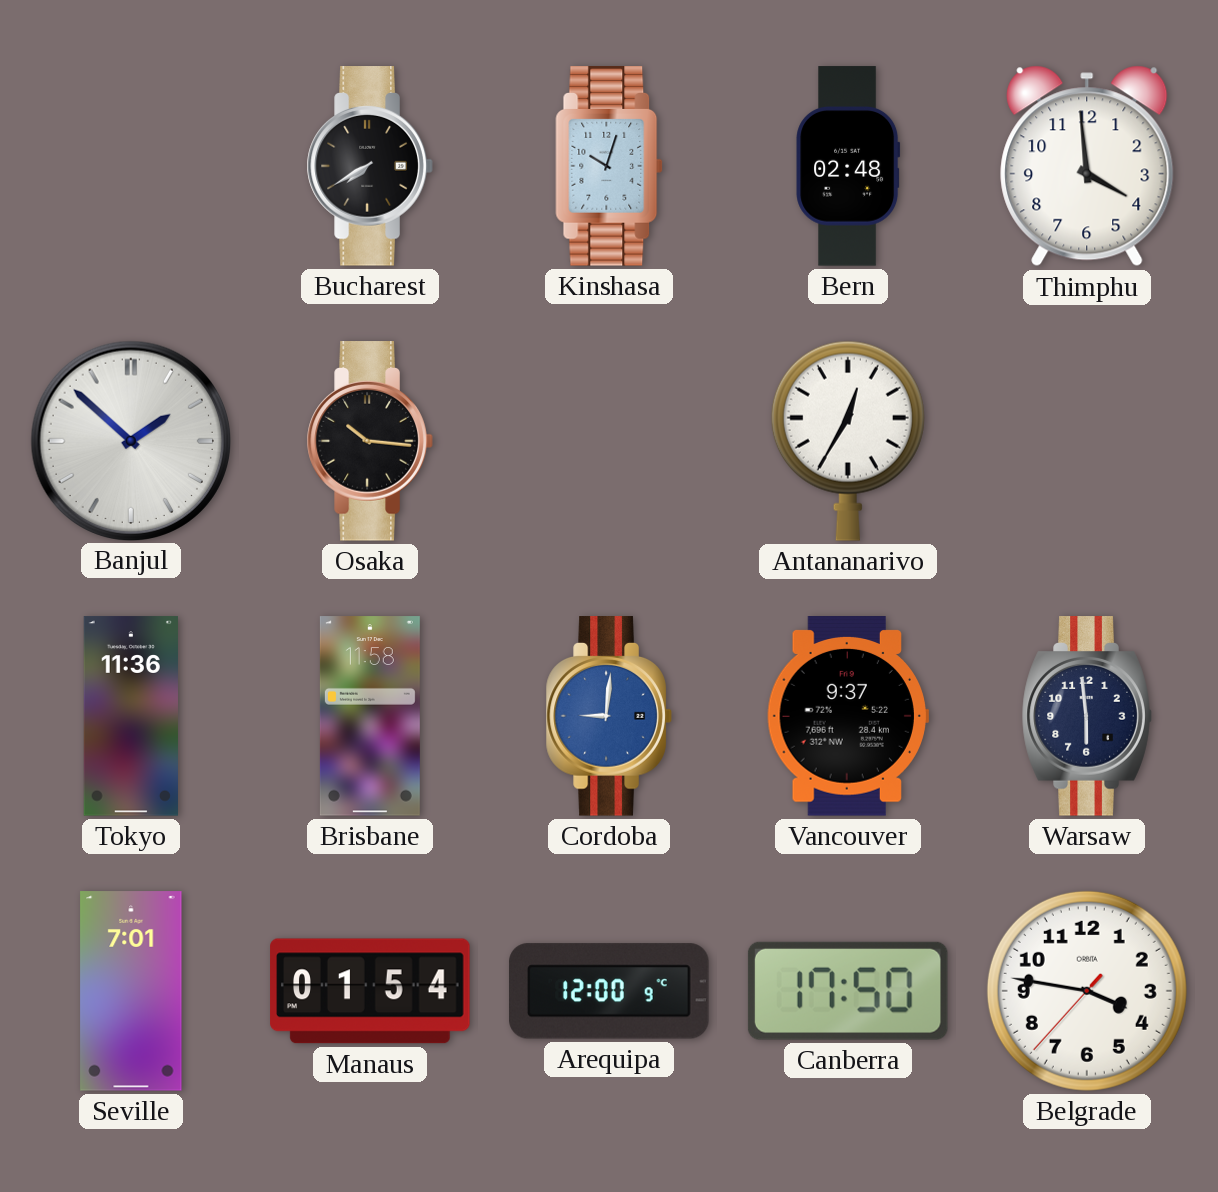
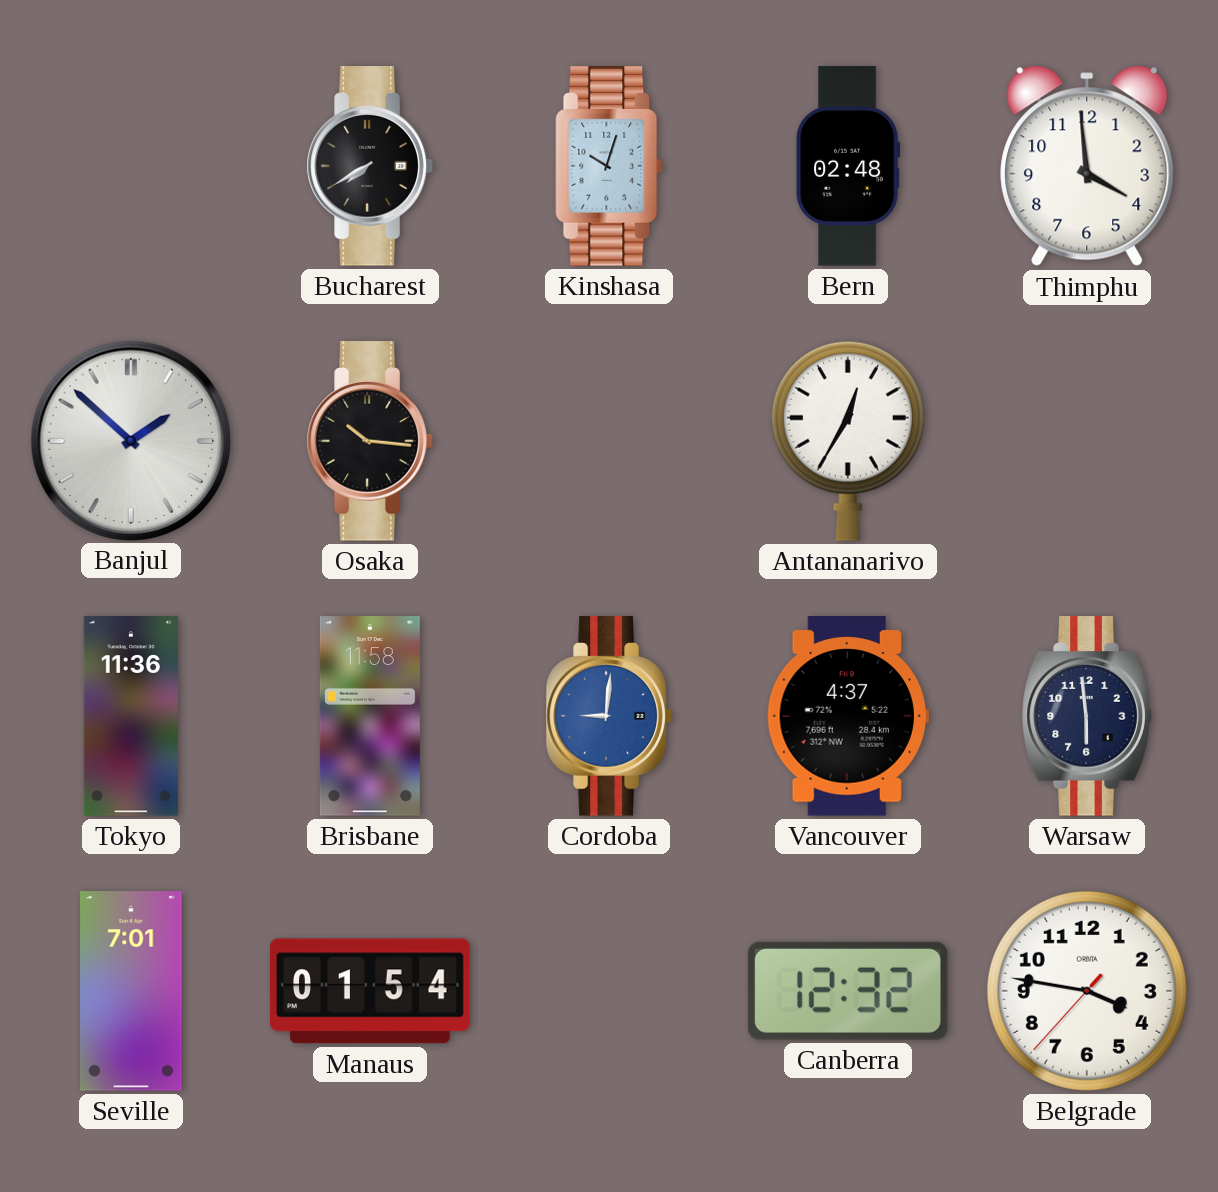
Vancouver: 9:37 -> 4:37
Arequipa: 12:00 -> none
Canberra: 17:50 -> 12:32
